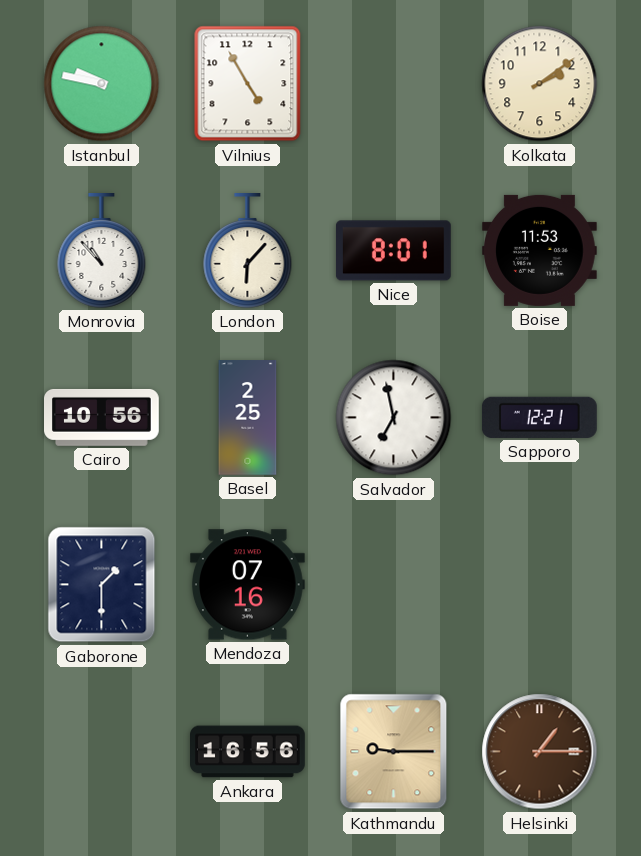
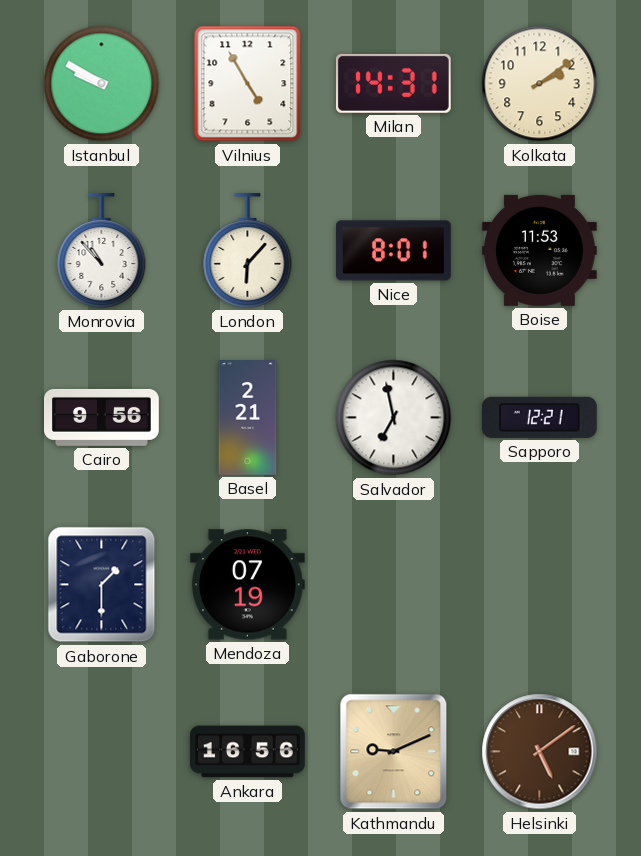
Istanbul: 9:47 -> 9:50
Milan: none -> 14:31
Cairo: 10:56 -> 9:56
Basel: 2:25 -> 2:21
Mendoza: 07:16 -> 07:19
Kathmandu: 9:15 -> 9:11
Helsinki: 1:15 -> 5:09
